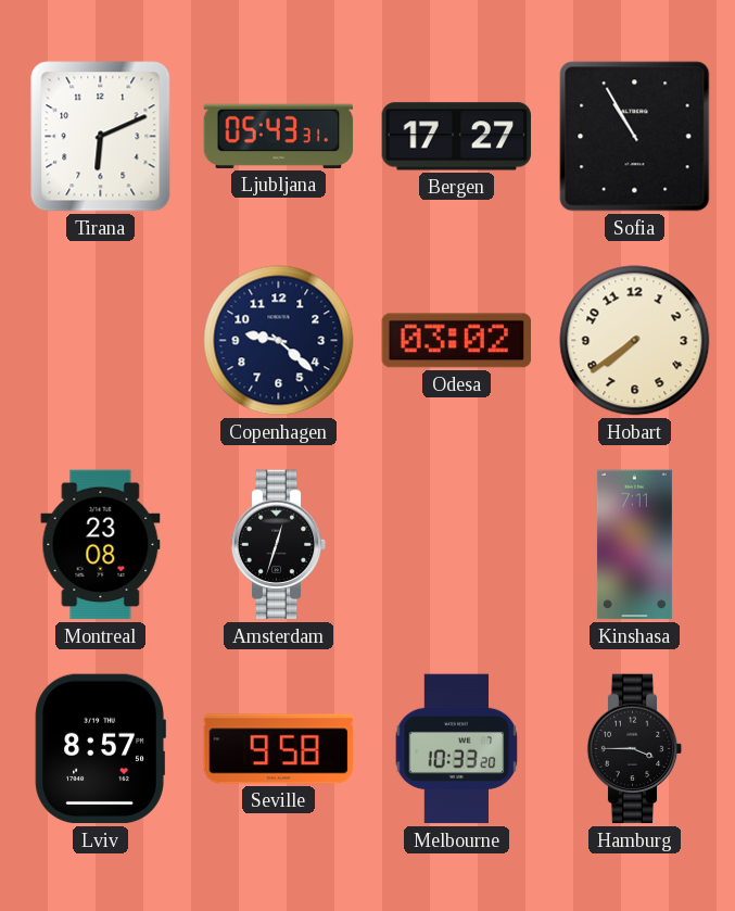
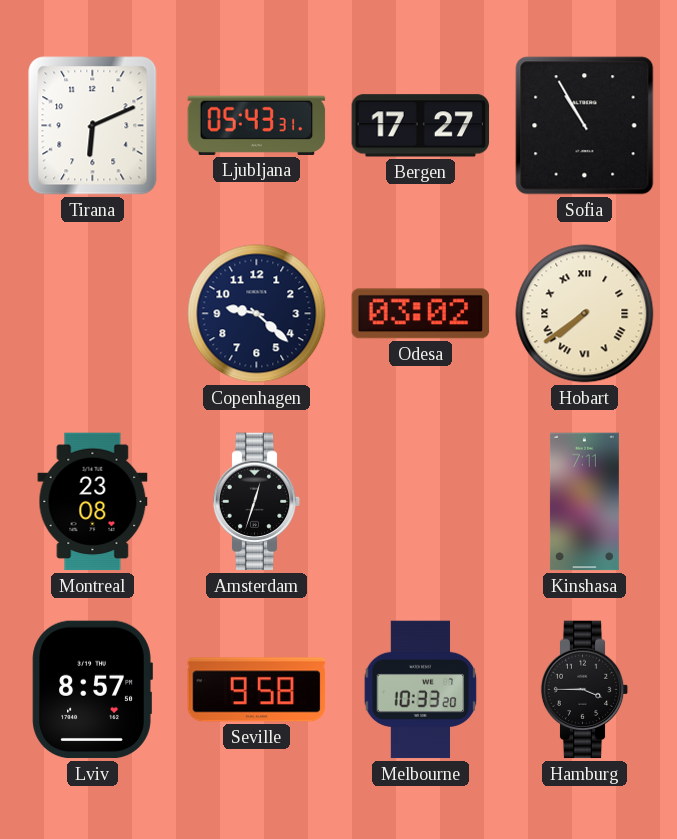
Hobart numerals: Arabic -> Roman
